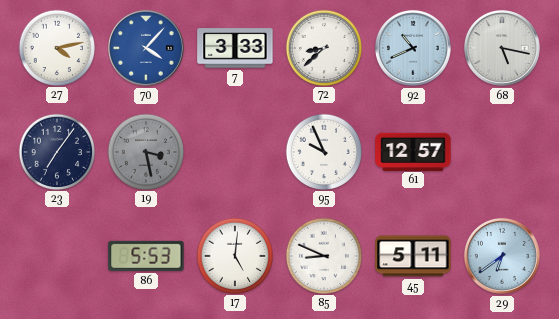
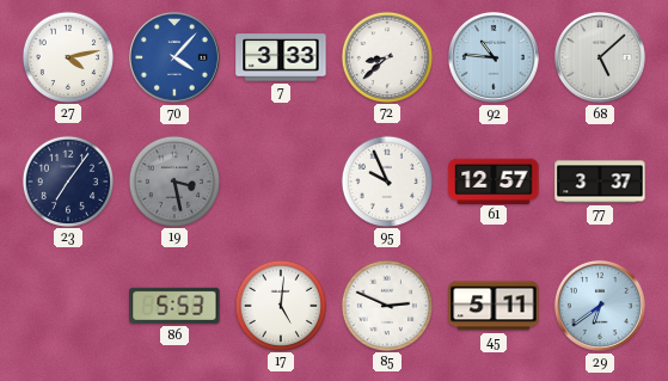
92: 10:41 -> 10:46
68: 5:17 -> 5:08
77: none -> 3:37
85: 8:49 -> 2:49
